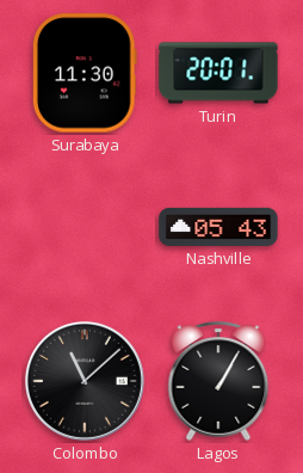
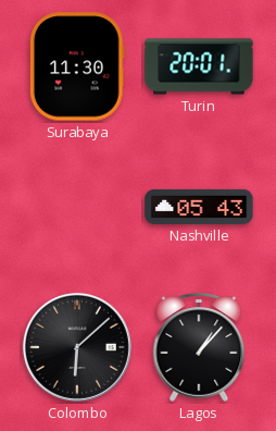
Colombo: 11:08 -> 6:08
Lagos: 1:05 -> 1:07
